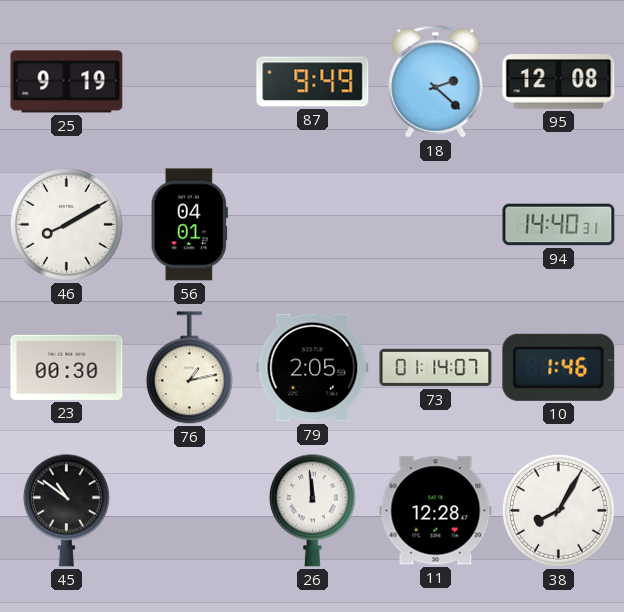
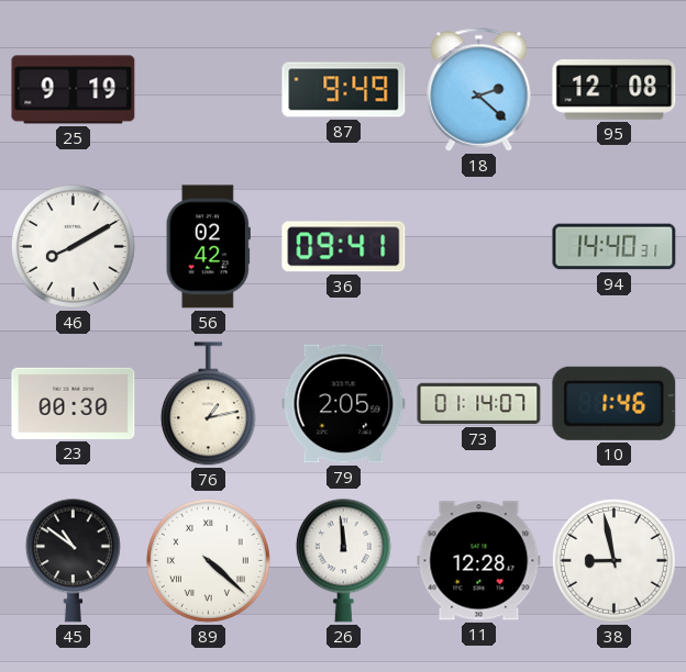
56: 04:01 -> 02:42
36: none -> 09:41
89: none -> 4:22
38: 8:05 -> 8:58
